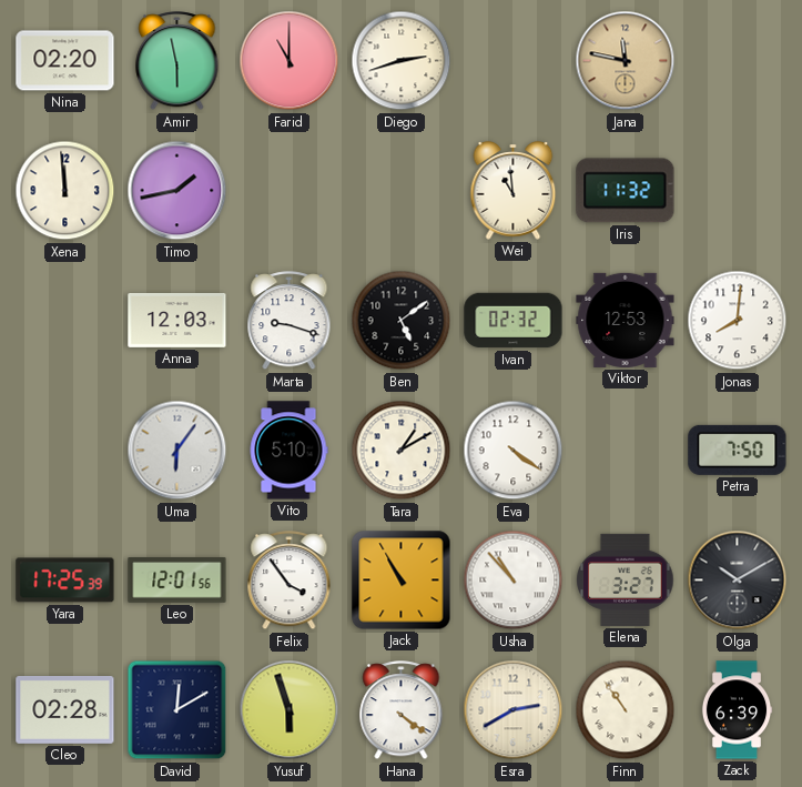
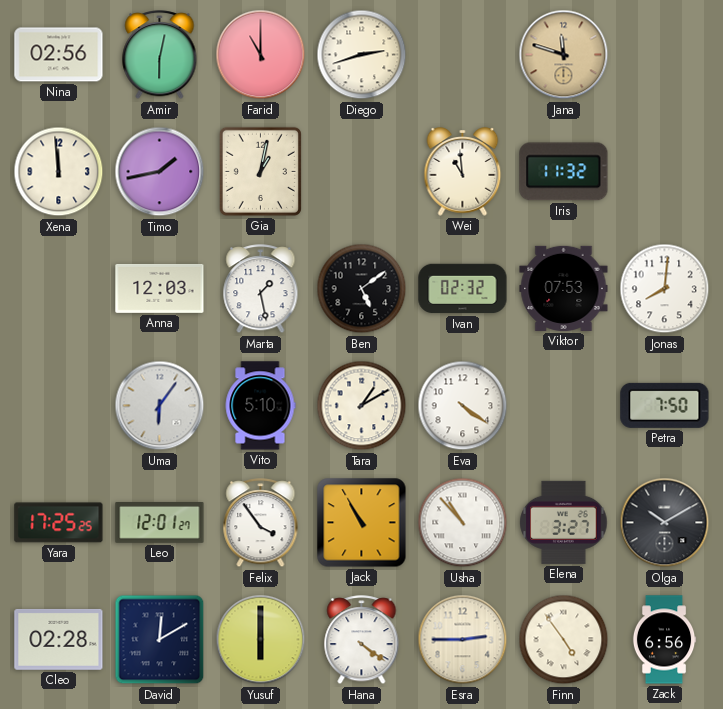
Nina: 02:20 -> 02:56
Amir: 5:58 -> 6:02
Jana: 11:47 -> 11:48
Gia: none -> 1:02
Marta: 9:18 -> 1:28
Viktor: 12:53 -> 07:53
Yara: 17:25:39 -> 17:25:25
Leo: 12:01:56 -> 12:01:27
Yusuf: 5:57 -> 6:00
Esra: 2:40 -> 2:45
Finn: 10:54 -> 4:54
Zack: 6:39 -> 6:56
